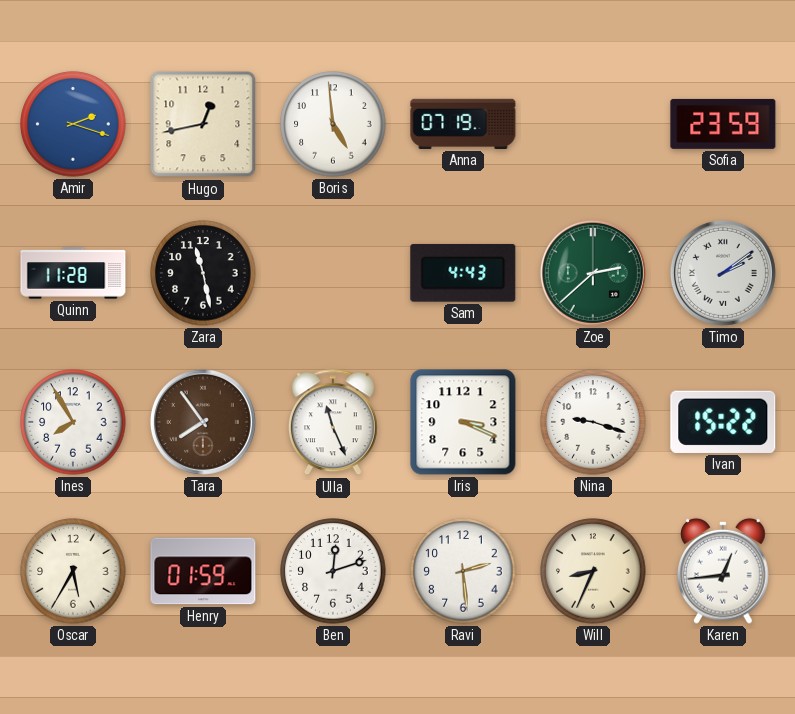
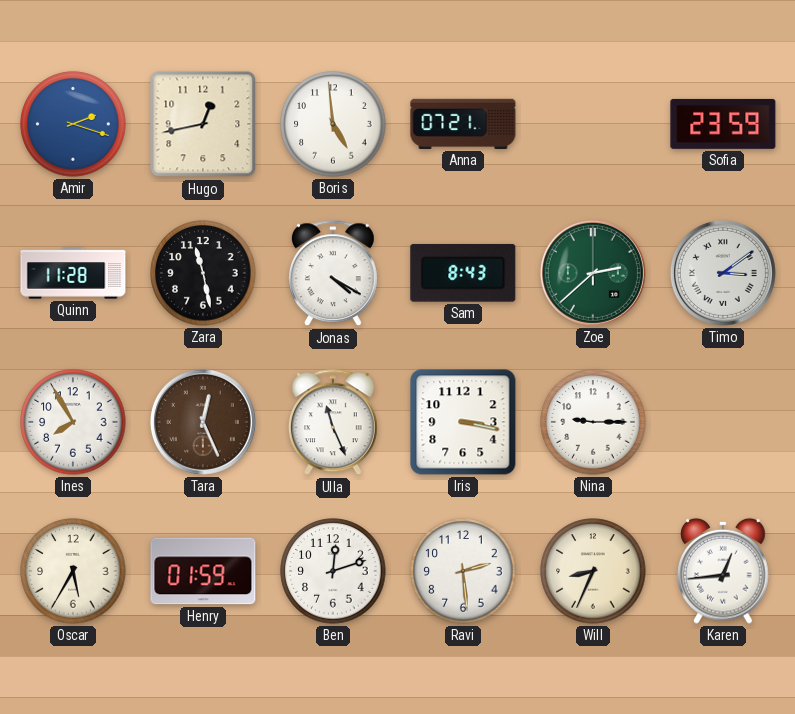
Anna: 07:19 -> 07:21
Jonas: none -> 4:20
Sam: 4:43 -> 8:43
Timo: 2:09 -> 3:09
Tara: 7:54 -> 12:26
Iris: 3:19 -> 3:17
Nina: 9:18 -> 9:15
Ivan: 15:22 -> none
